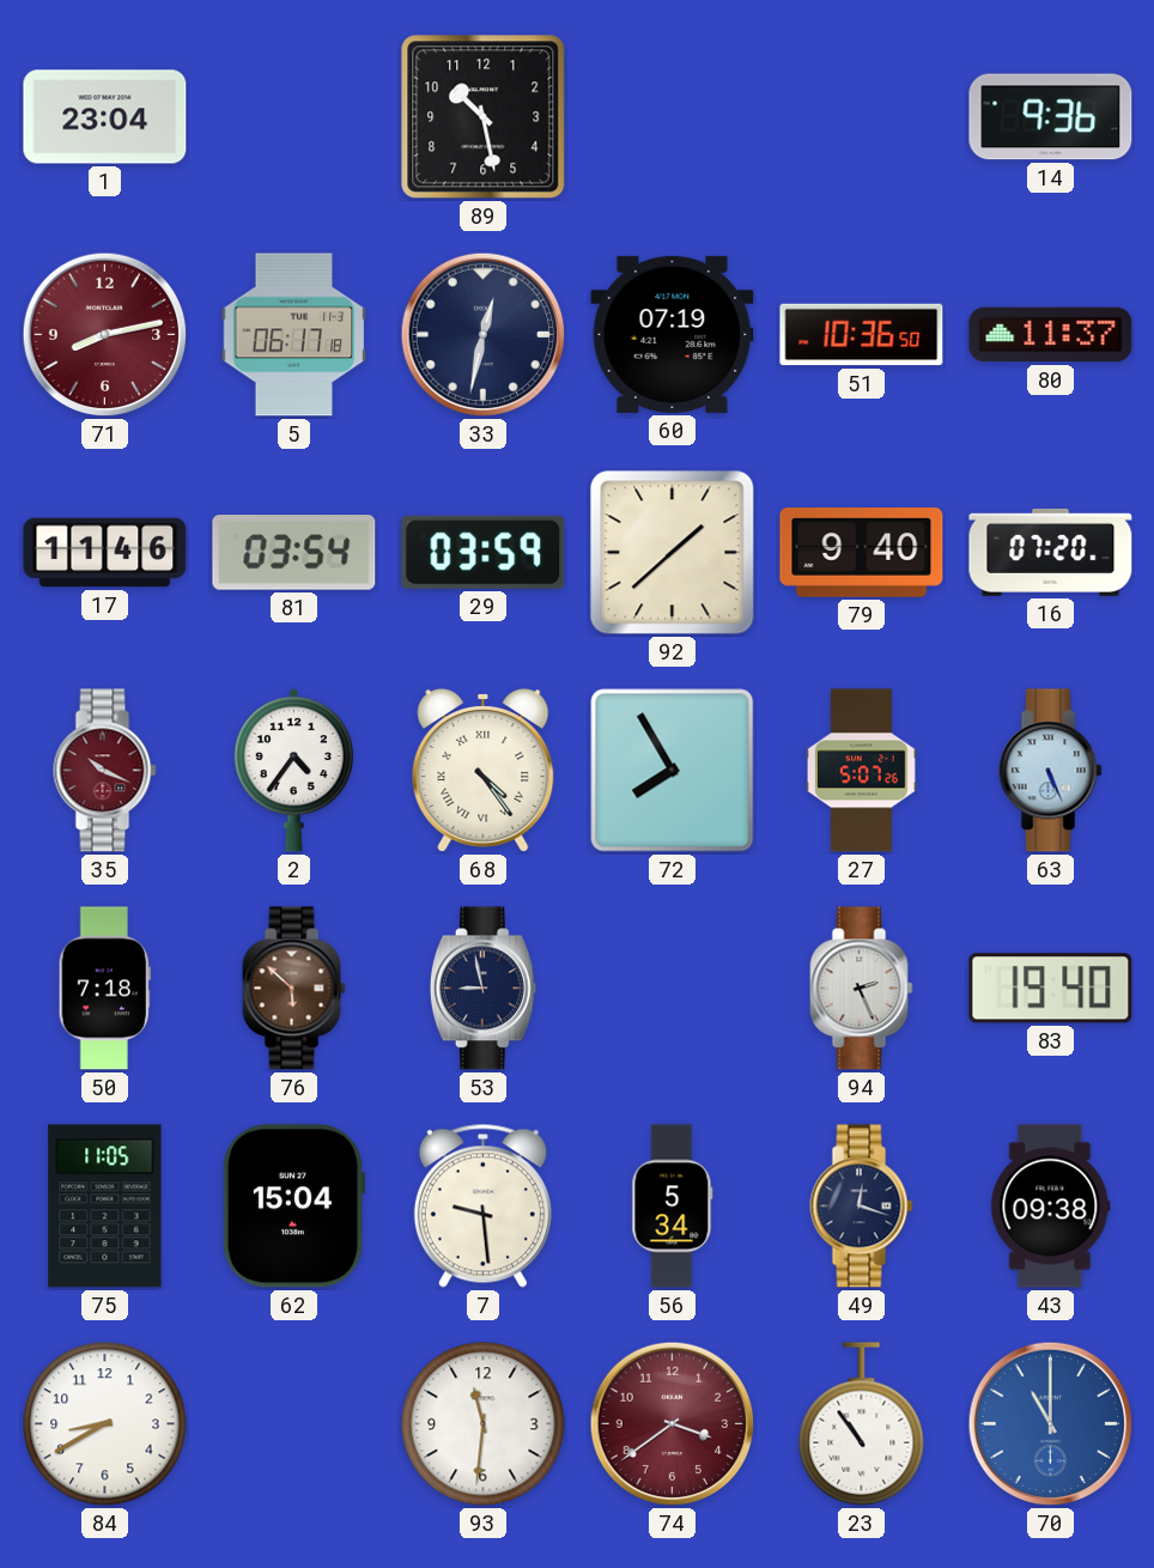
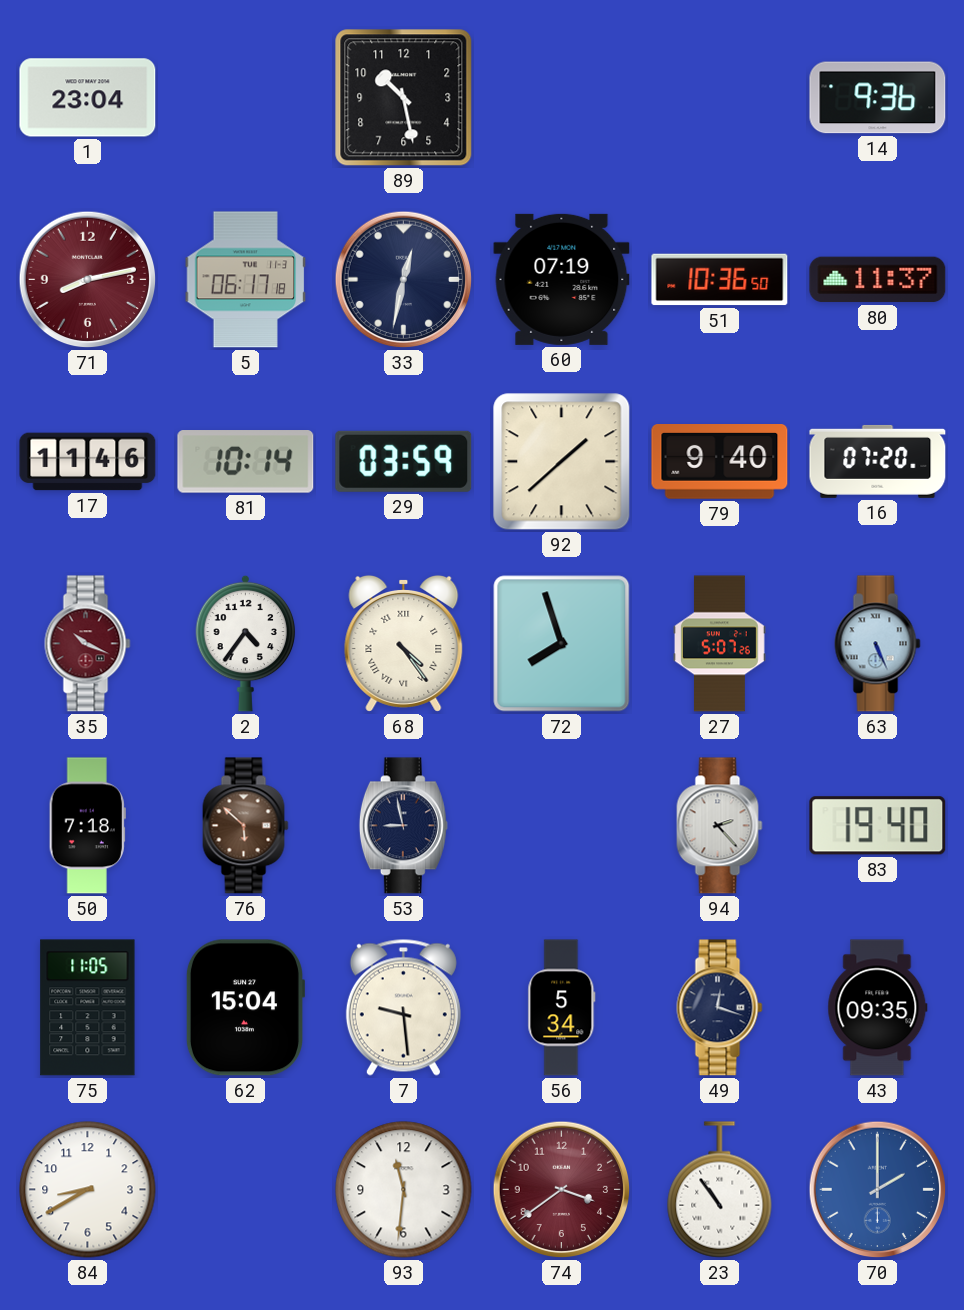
81: 03:54 -> 10:14
72: 7:55 -> 7:57
94: 2:26 -> 2:23
43: 09:38 -> 09:35
70: 11:00 -> 2:00
